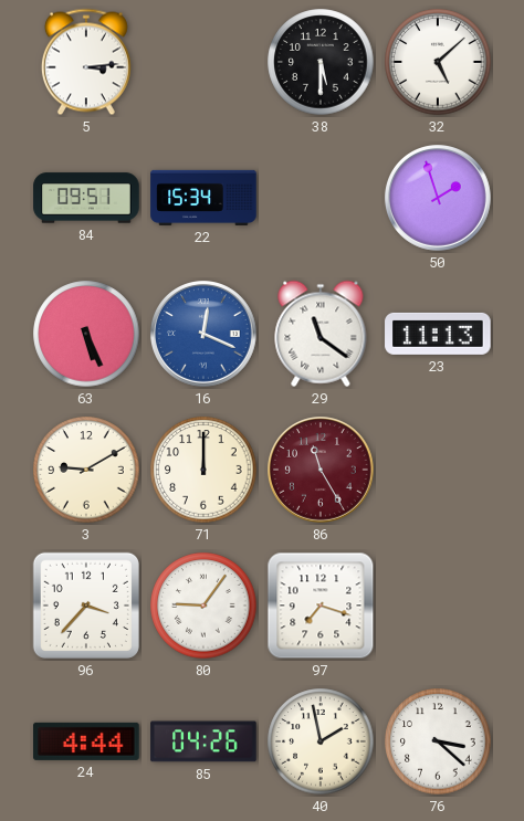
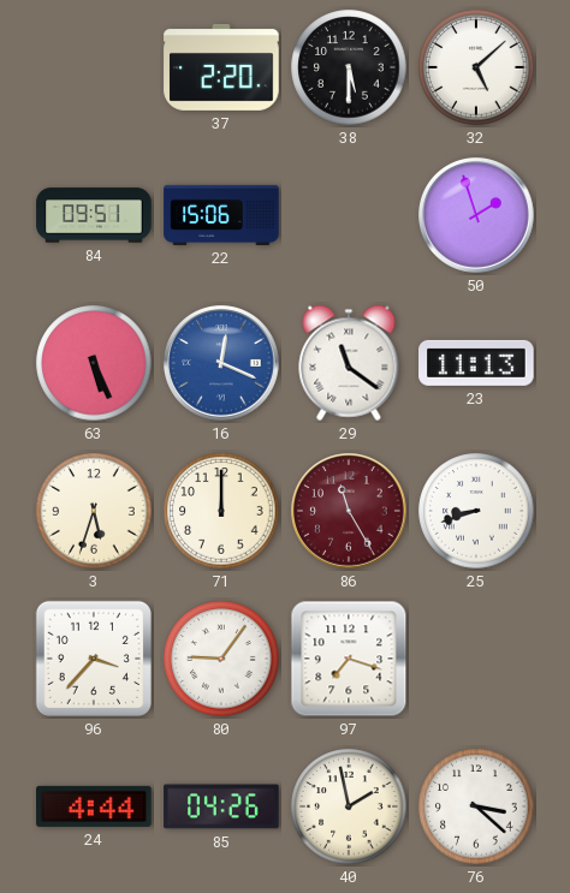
5: 3:14 -> none
37: none -> 2:20
22: 15:34 -> 15:06
3: 9:10 -> 5:33
25: none -> 8:42
